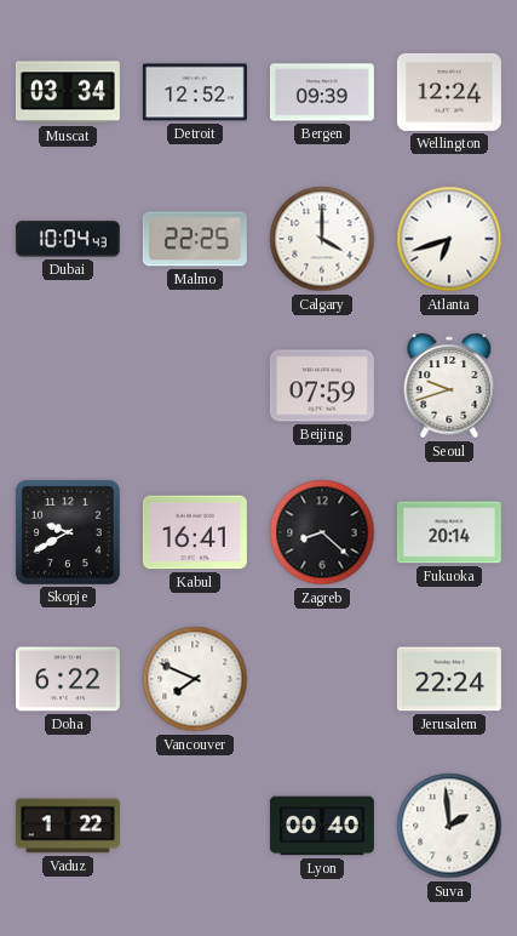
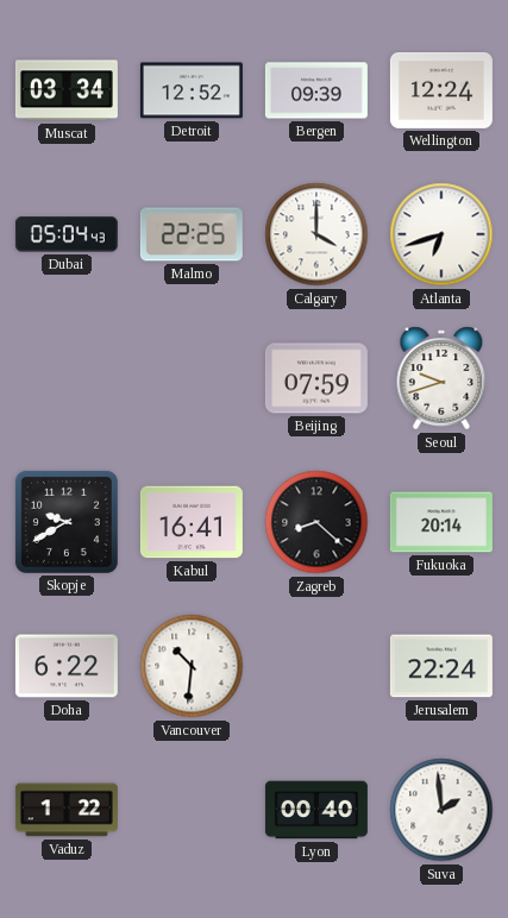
Dubai: 10:04 -> 05:04
Vancouver: 7:49 -> 10:31
